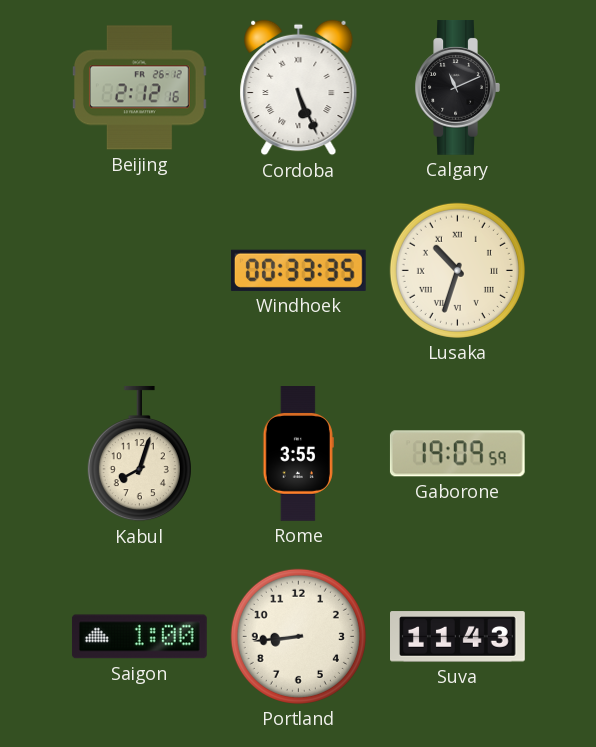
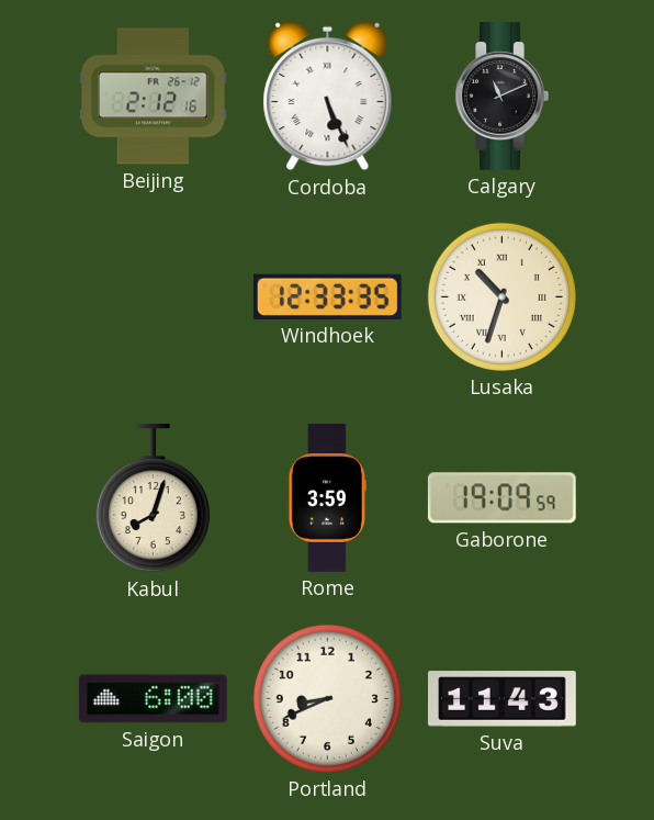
Windhoek: 00:33 -> 12:33
Rome: 3:55 -> 3:59
Saigon: 1:00 -> 6:00
Portland: 8:44 -> 8:41
